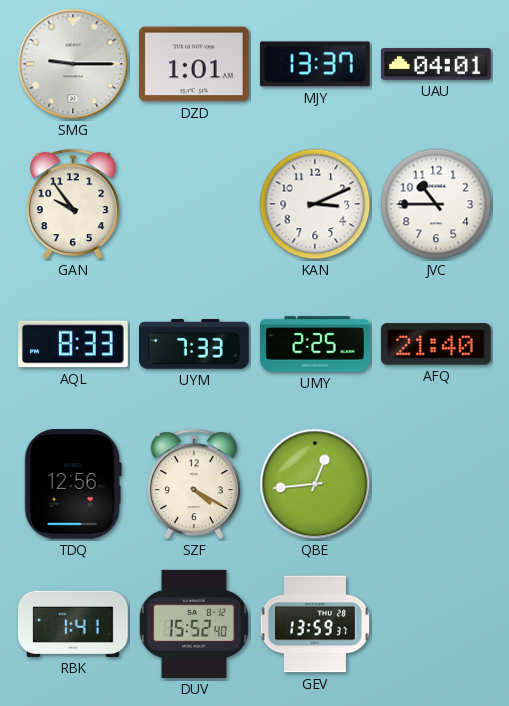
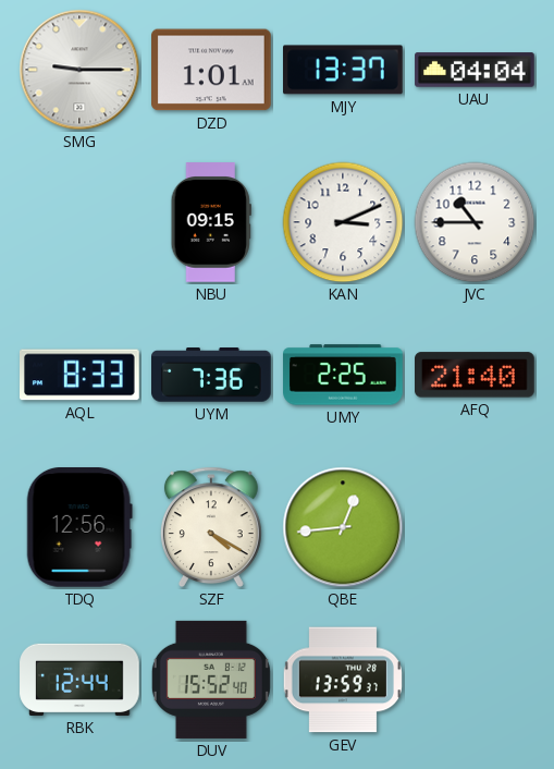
UAU: 04:01 -> 04:04
GAN: 9:54 -> none
NBU: none -> 09:15
UYM: 7:33 -> 7:36
RBK: 1:41 -> 12:44
